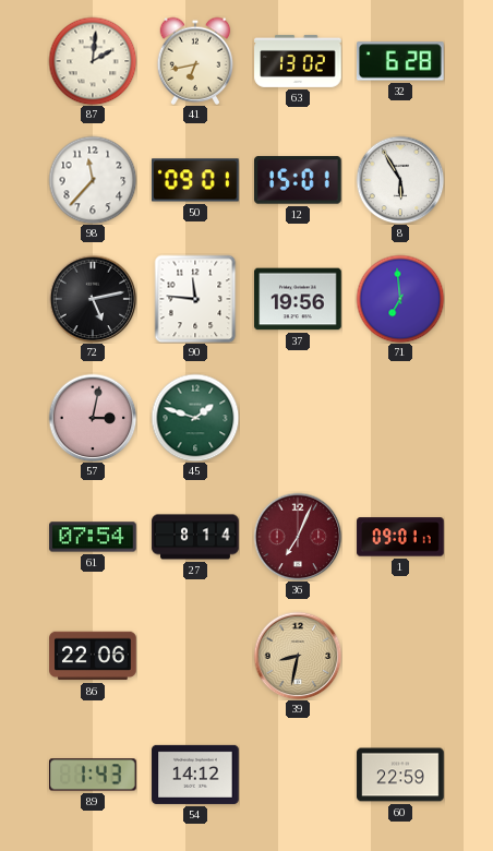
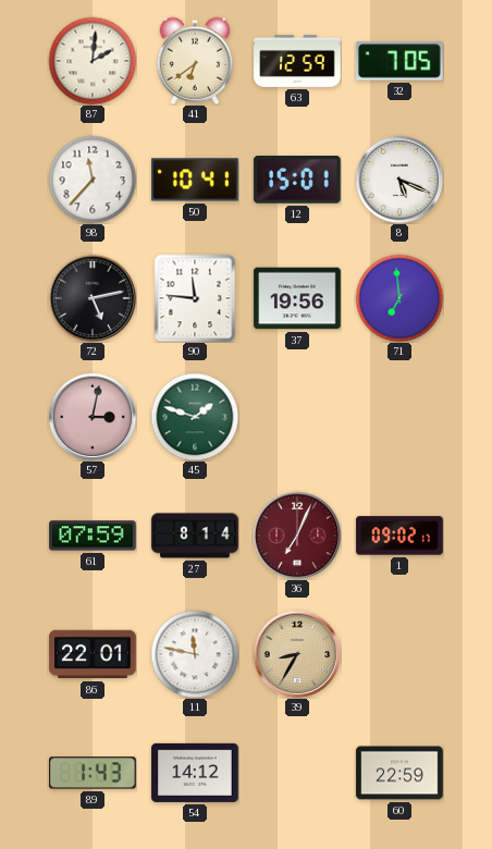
41: 6:43 -> 6:39
63: 13:02 -> 12:59
32: 6:28 -> 7:05
50: 09:01 -> 10:41
8: 5:55 -> 5:19
61: 07:54 -> 07:59
1: 09:01 -> 09:02
86: 22:06 -> 22:01
11: none -> 11:47
39: 8:32 -> 8:35
